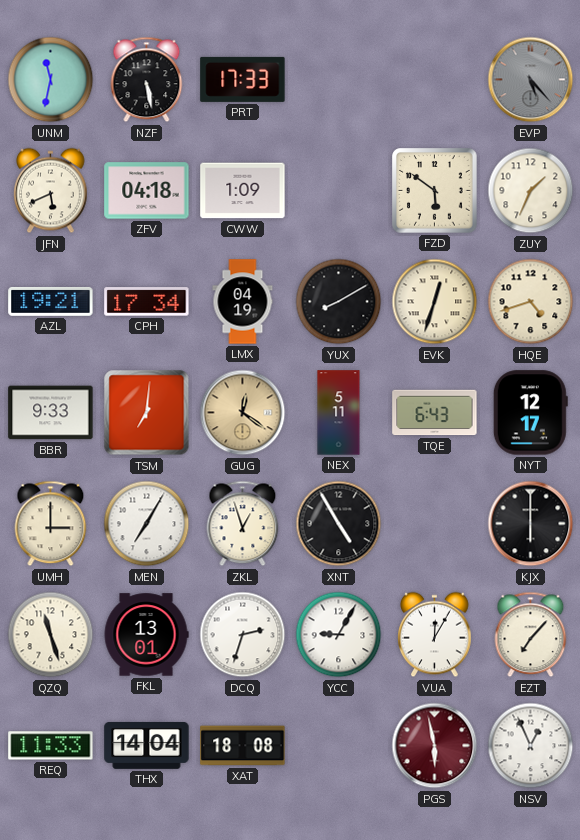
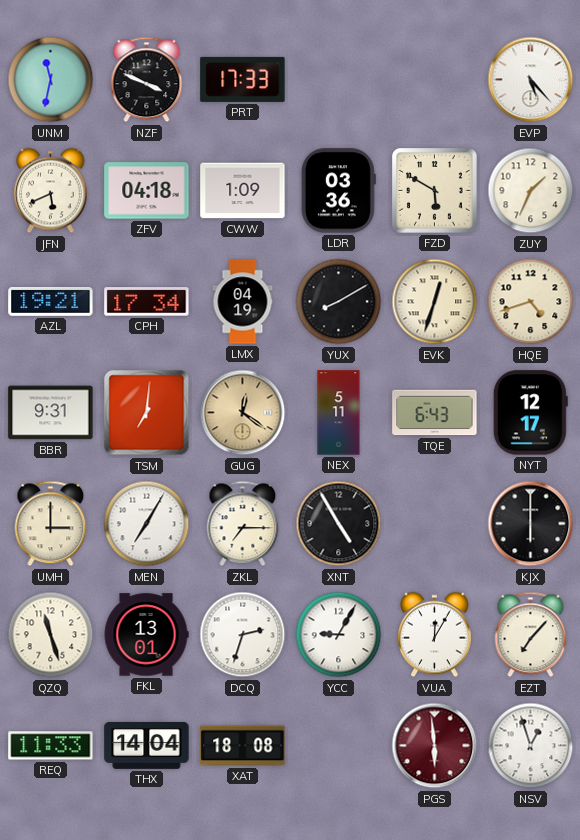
NZF: 5:28 -> 3:49
EVP dial: grey -> white
LDR: none -> 03:36
FZD: 5:51 -> 5:50
BBR: 9:33 -> 9:31
ZKL: 12:57 -> 7:15
PGS: 5:58 -> 5:59
NSV: 12:56 -> 12:57
